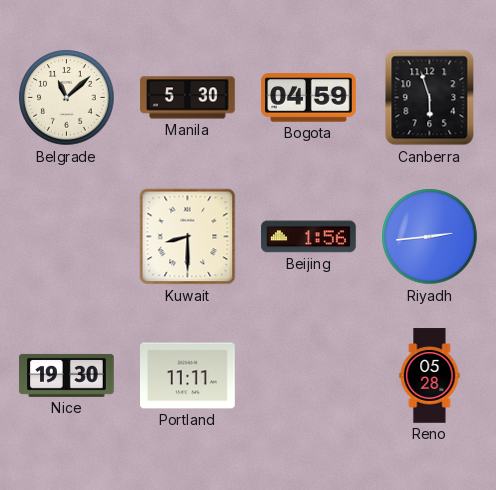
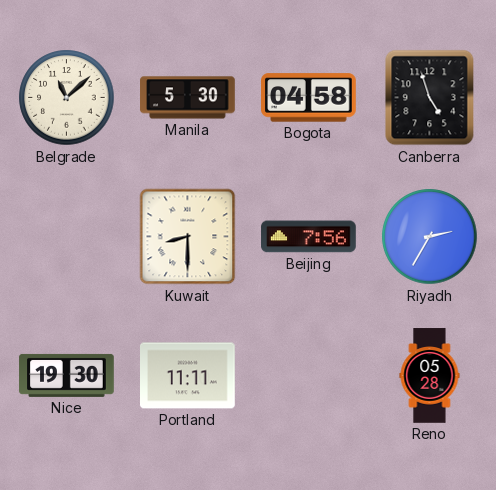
Bogota: 04:59 -> 04:58
Canberra: 5:57 -> 4:57
Beijing: 1:56 -> 7:56
Riyadh: 2:44 -> 2:35
